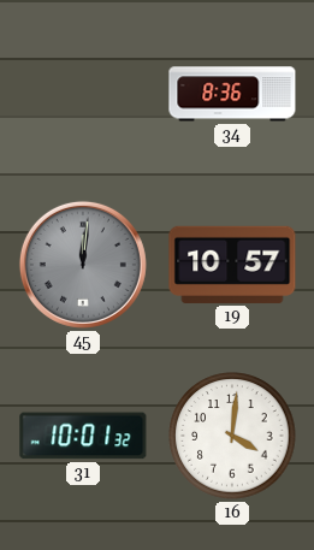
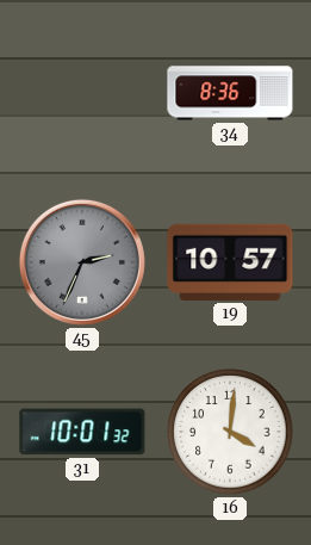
45: 12:01 -> 2:34
